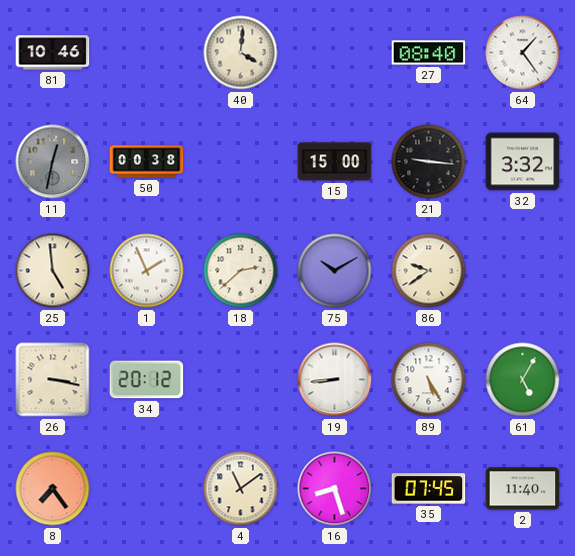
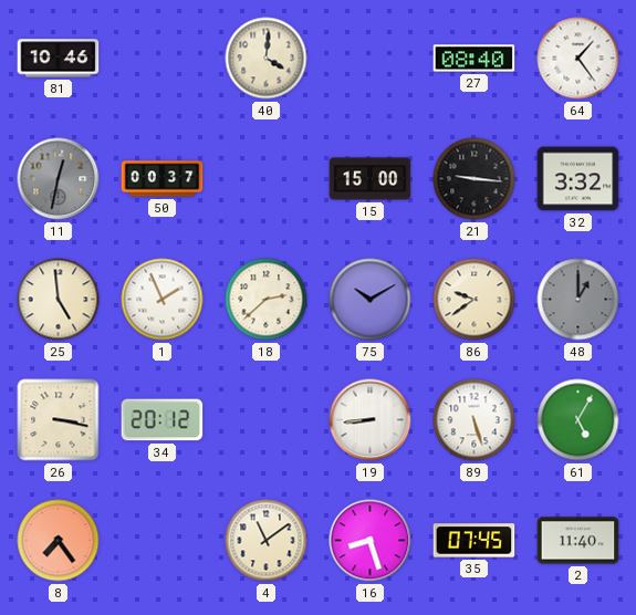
50: 00:38 -> 00:37
48: none -> 1:00
89: 5:25 -> 5:27
